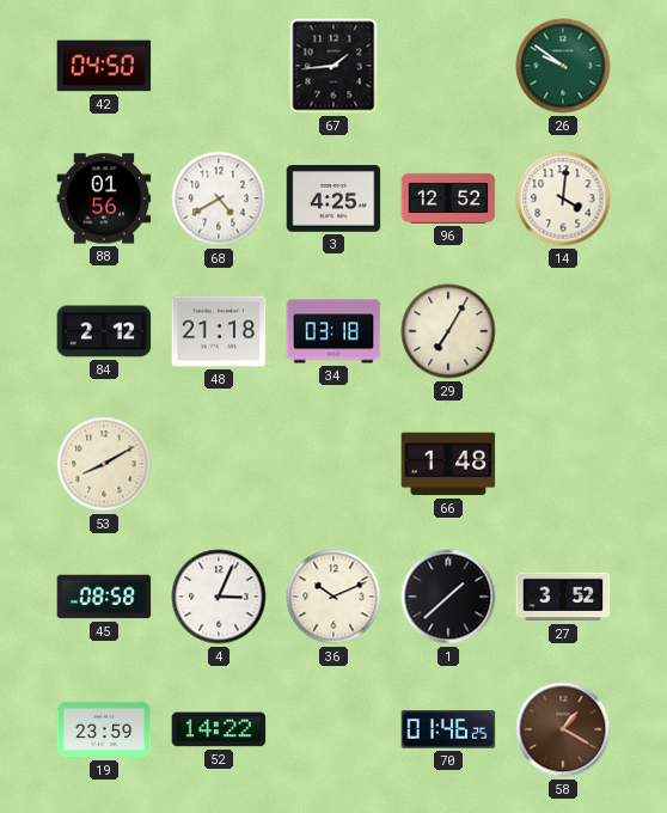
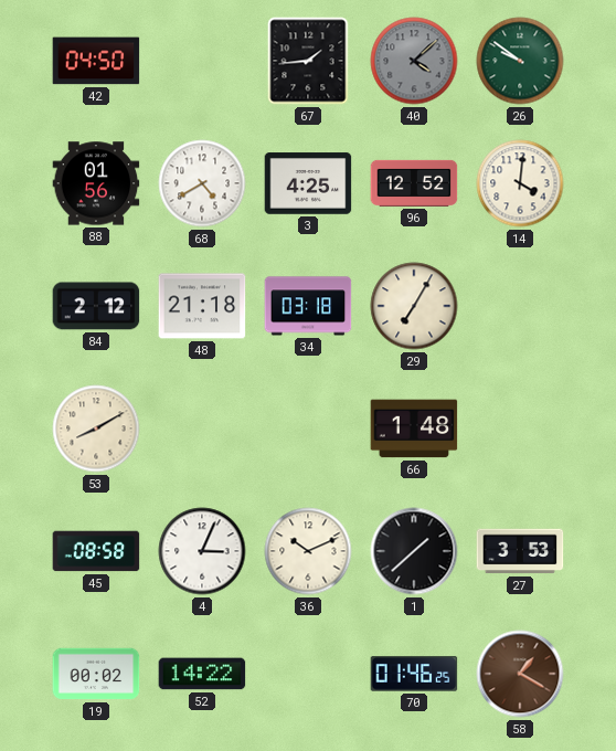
40: none -> 4:08
27: 3:52 -> 3:53
19: 23:59 -> 00:02
